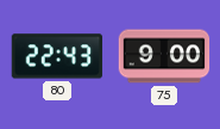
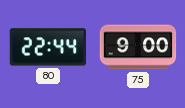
80: 22:43 -> 22:44
